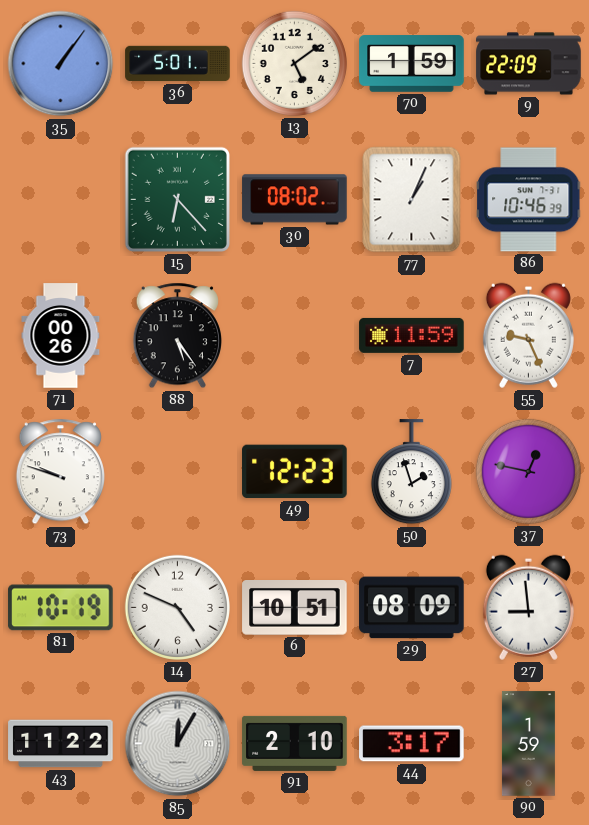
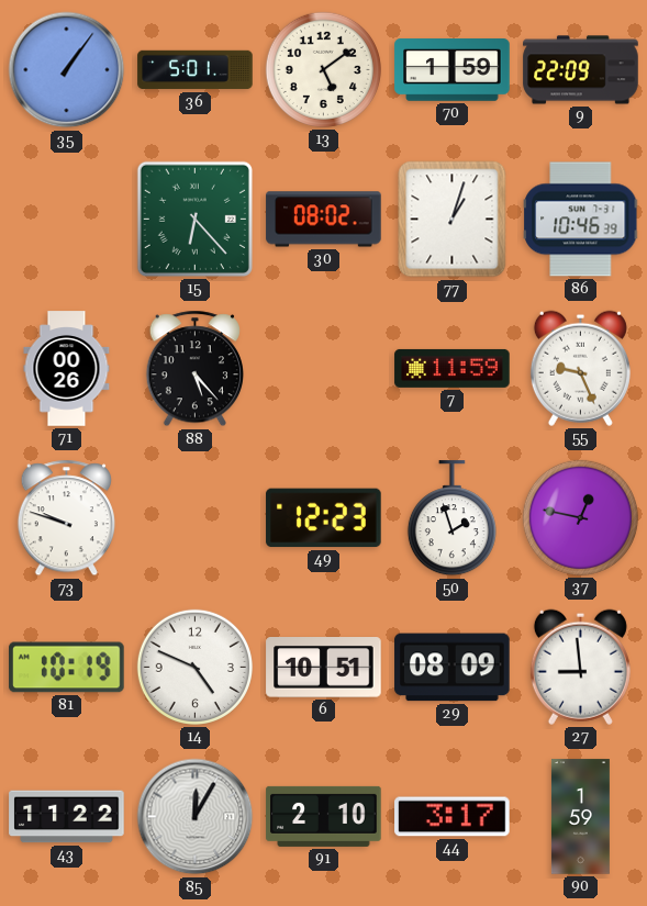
77: 1:04 -> 1:03
88: 5:24 -> 5:23
